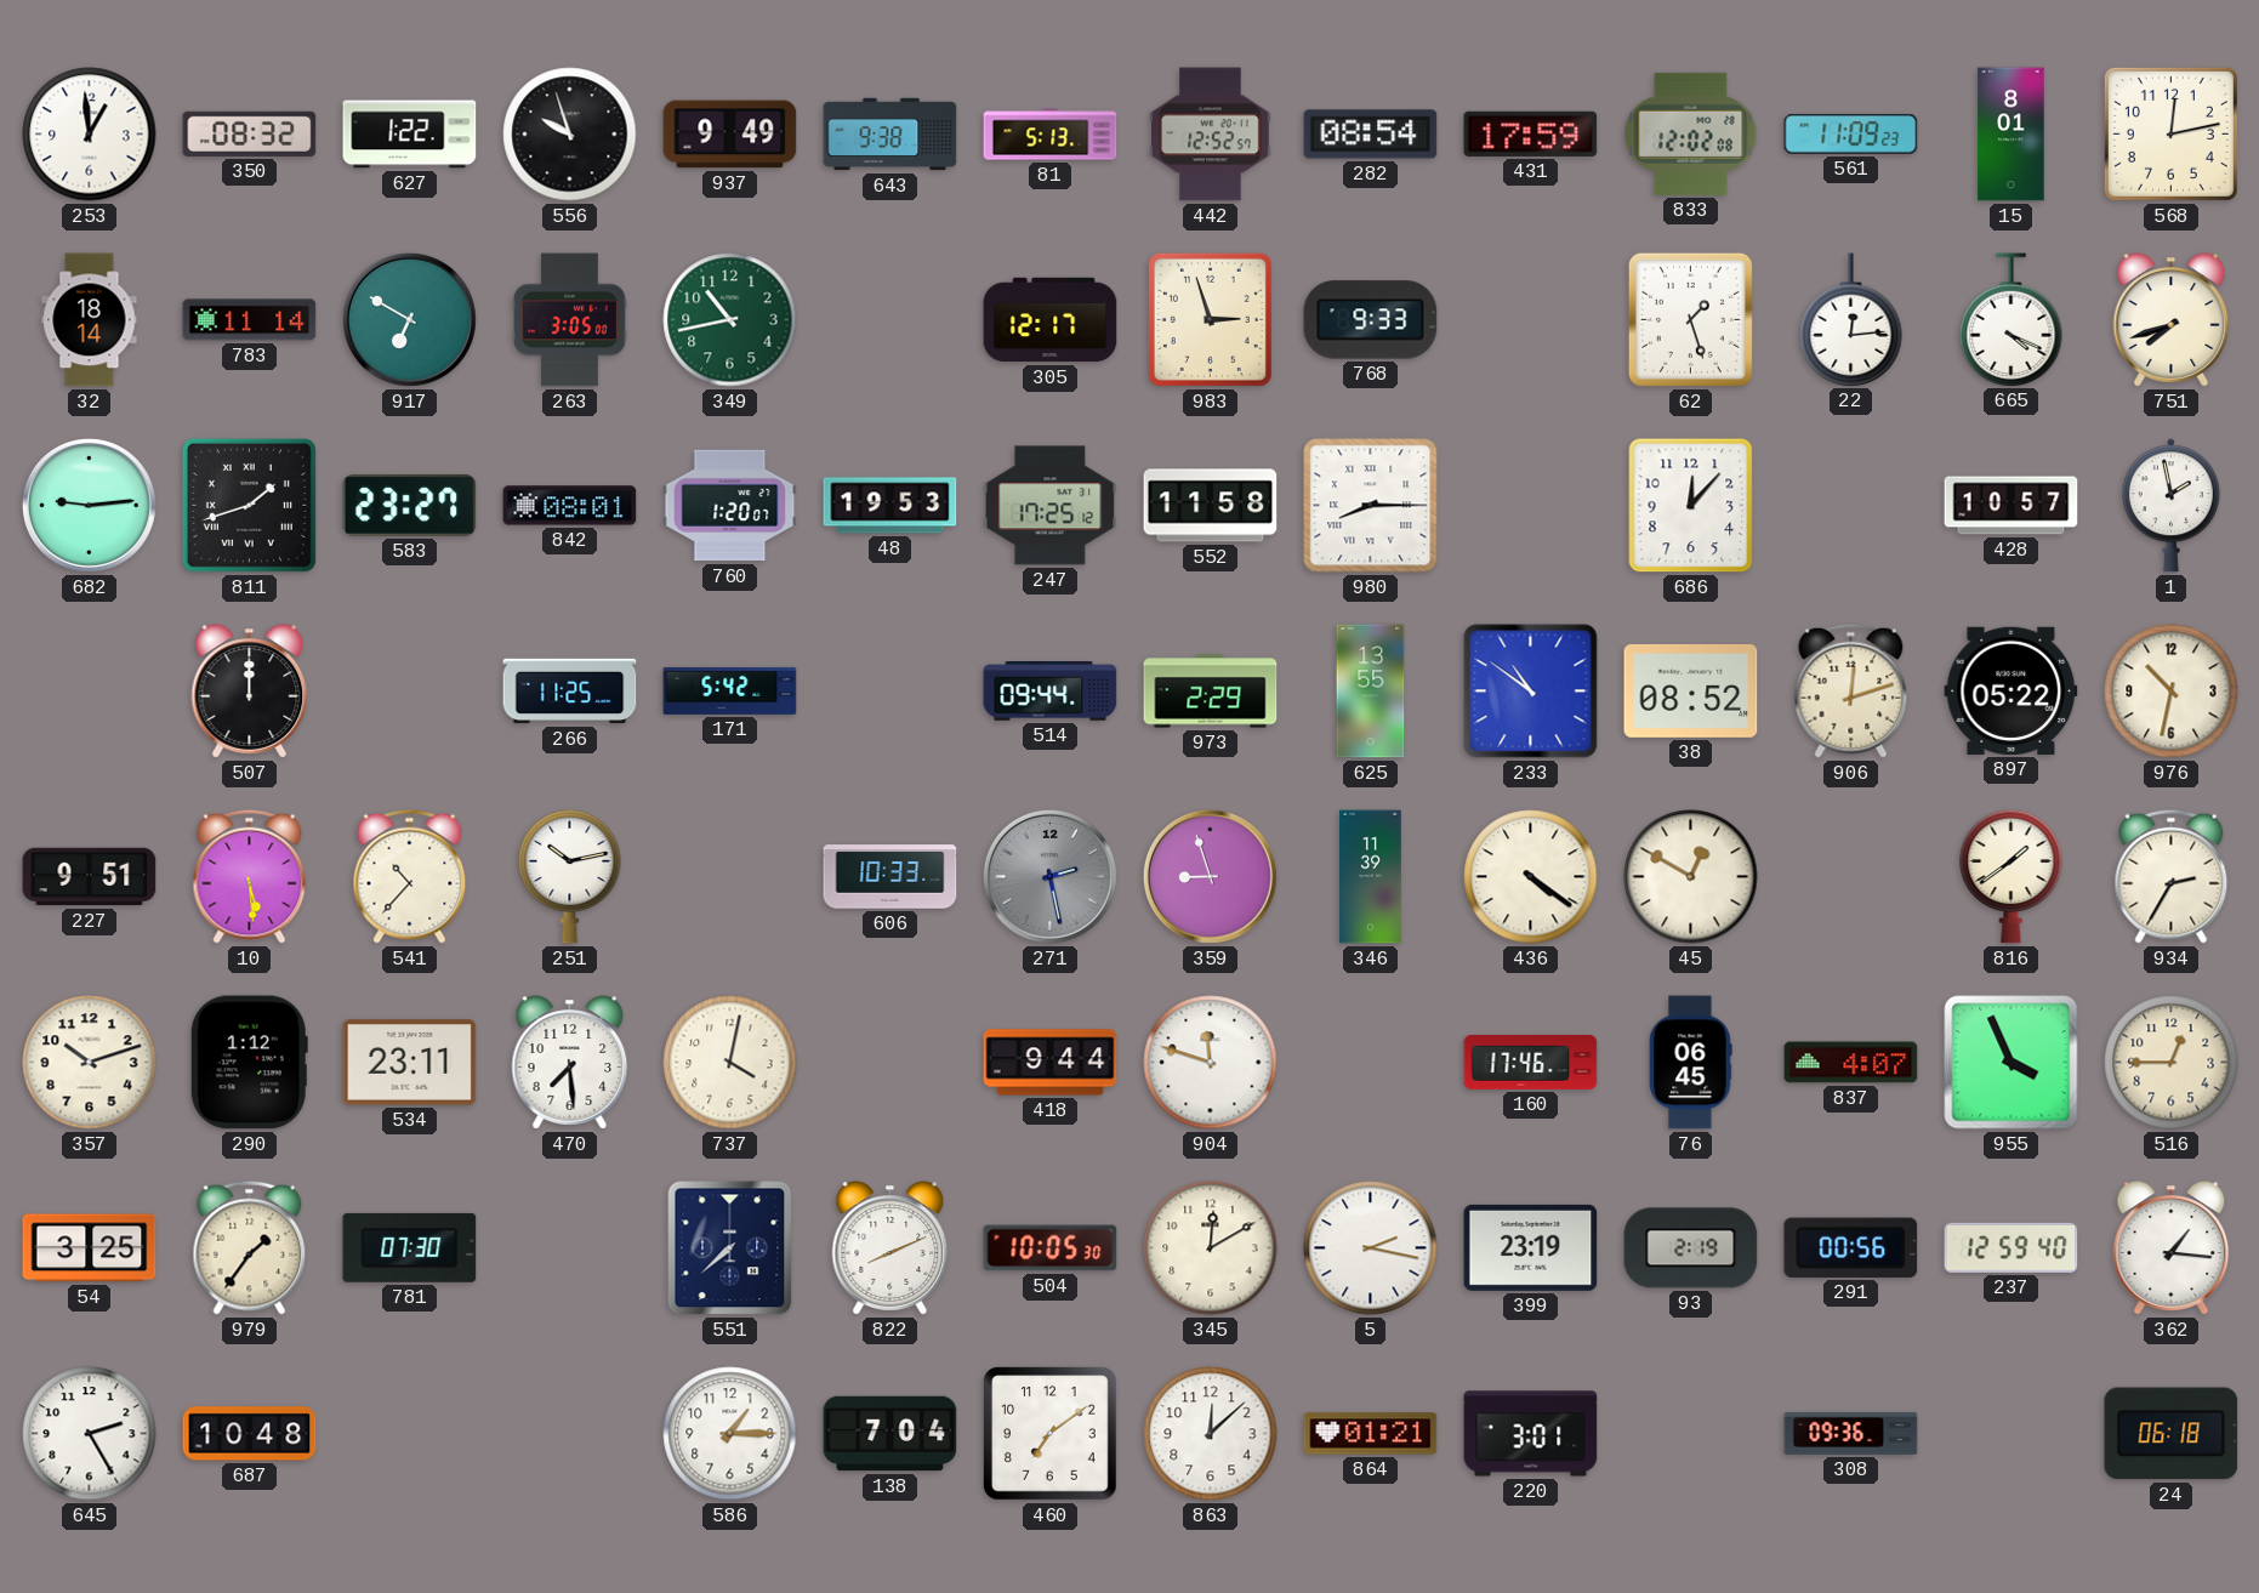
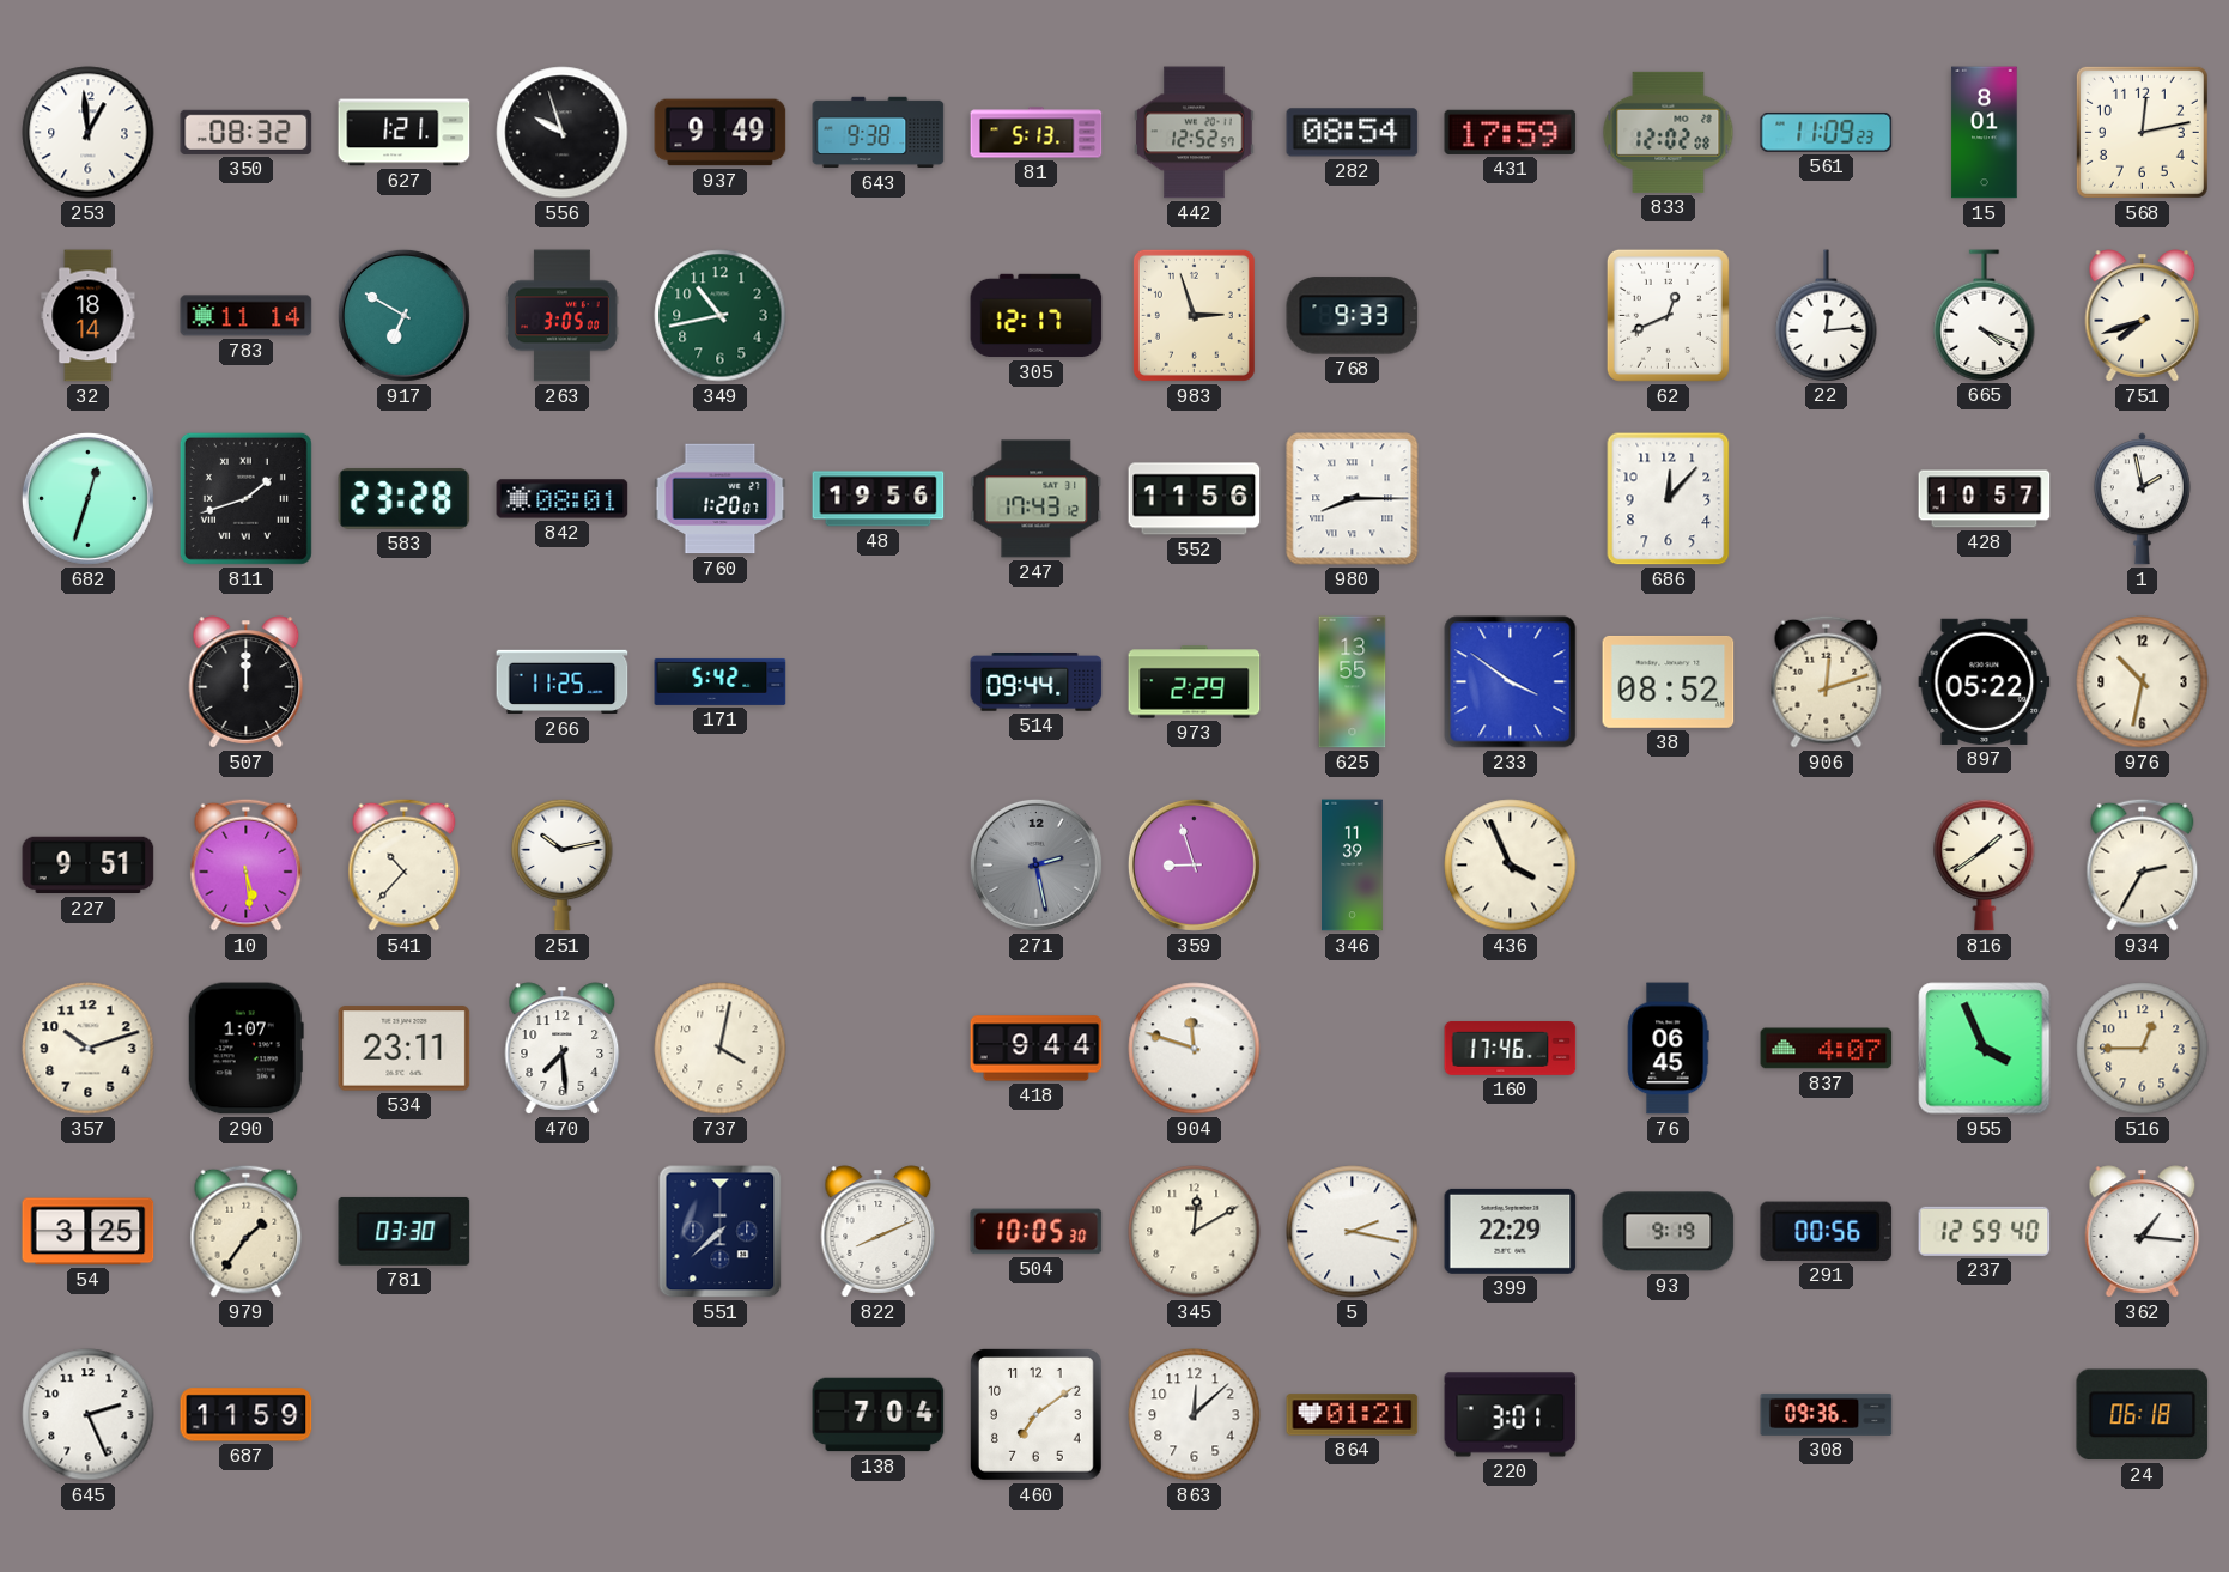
627: 1:22 -> 1:21
62: 1:27 -> 12:41
682: 9:14 -> 12:33
583: 23:27 -> 23:28
48: 19:53 -> 19:56
247: 17:25 -> 17:43
552: 11:58 -> 11:56
233: 10:51 -> 3:51
606: 10:33 -> none
436: 4:21 -> 3:56
45: 12:50 -> none
290: 1:12 -> 1:07
781: 07:30 -> 03:30
399: 23:19 -> 22:29
93: 2:19 -> 9:19
645: 2:25 -> 2:26
687: 10:48 -> 11:59
586: 1:15 -> none
